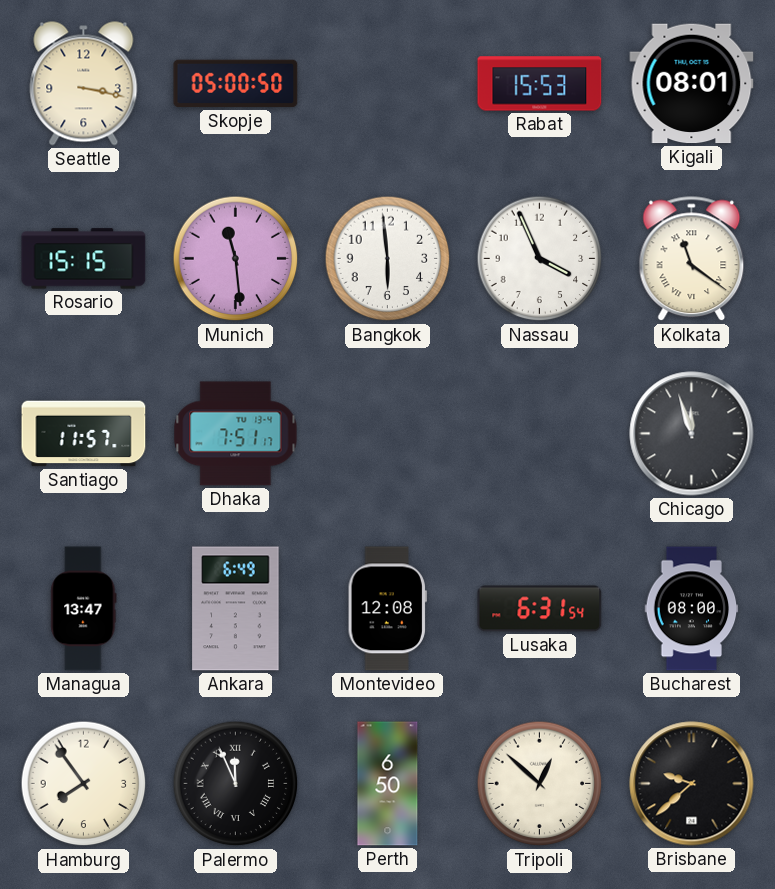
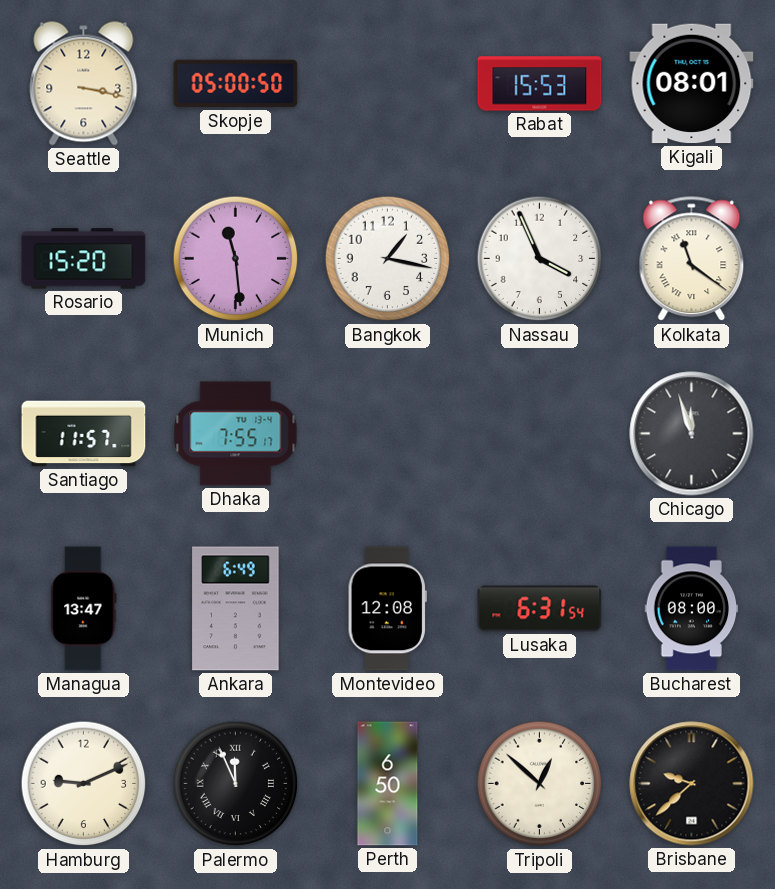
Rosario: 15:15 -> 15:20
Bangkok: 5:59 -> 1:17
Dhaka: 7:51 -> 7:55
Hamburg: 7:54 -> 9:11
